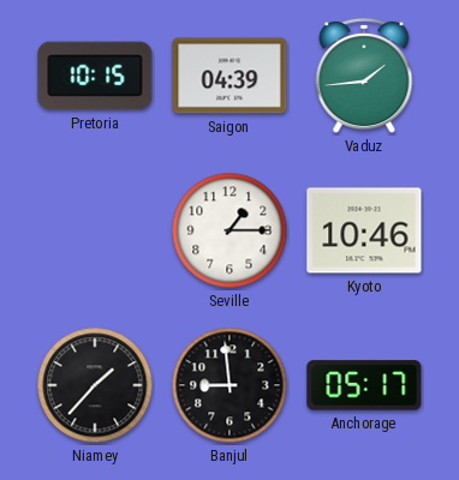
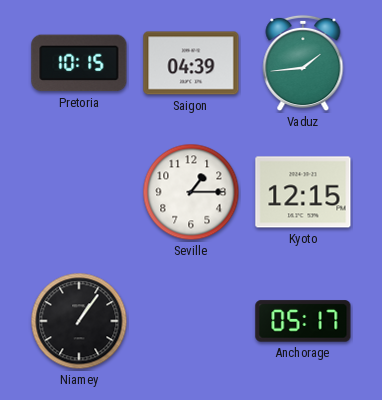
Kyoto: 10:46 -> 12:15
Niamey: 1:37 -> 1:06
Banjul: 8:59 -> none
